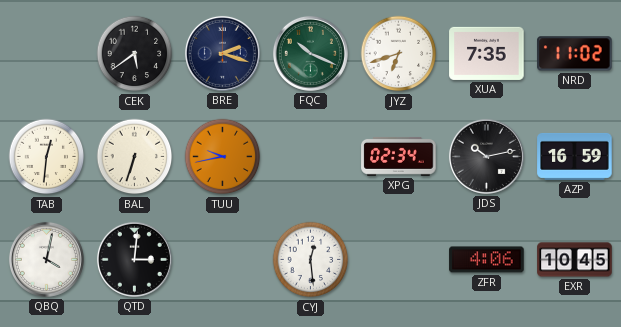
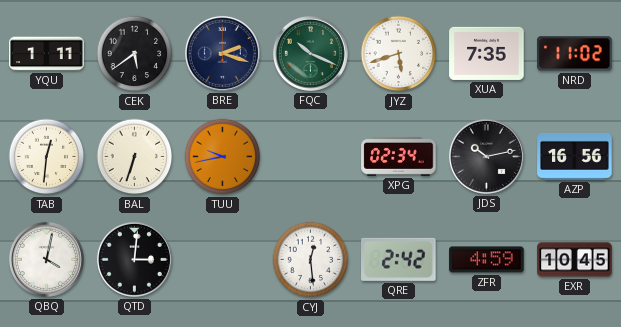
YQU: none -> 1:11
JYZ: 6:42 -> 5:42
AZP: 16:59 -> 16:56
QRE: none -> 2:42
ZFR: 4:06 -> 4:59
